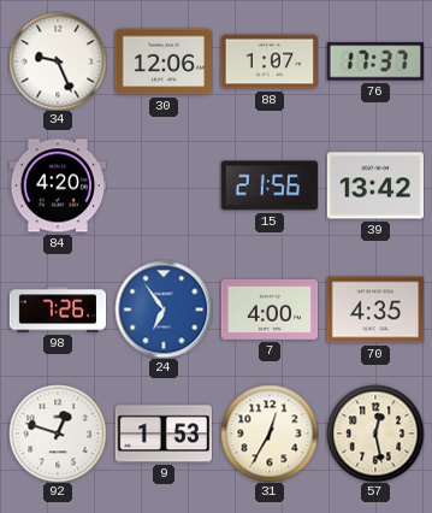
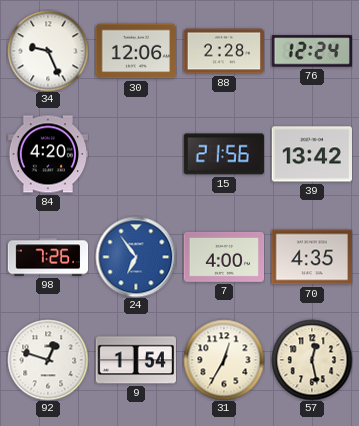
88: 1:07 -> 2:28
76: 17:37 -> 12:24
9: 1:53 -> 1:54
